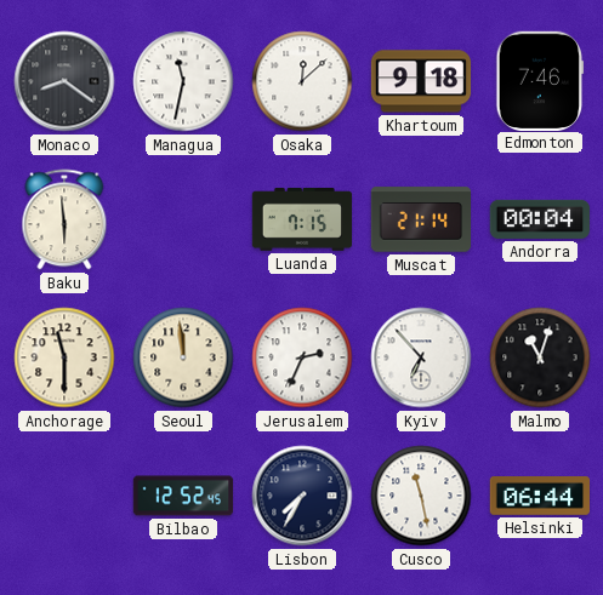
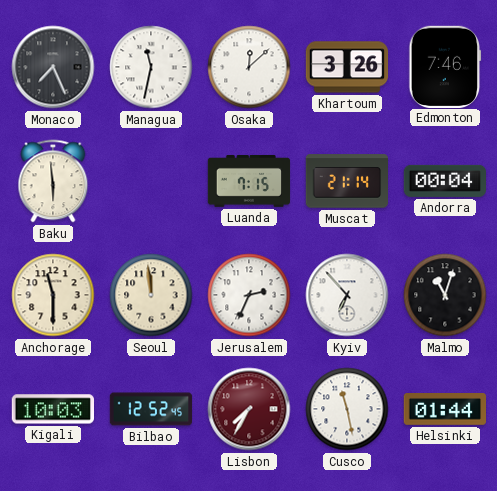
Monaco: 8:21 -> 7:26
Khartoum: 9:18 -> 3:26
Kigali: none -> 10:03
Lisbon dial: navy -> burgundy
Helsinki: 06:44 -> 01:44
